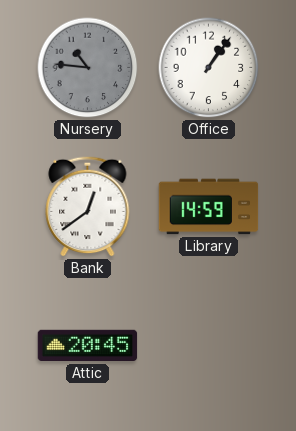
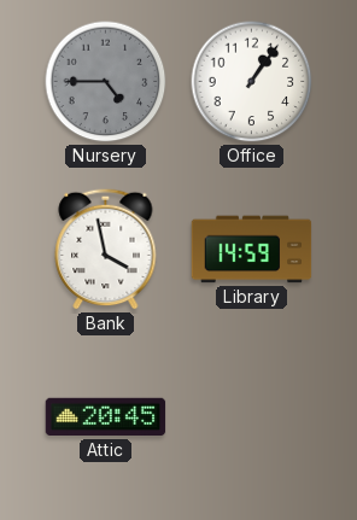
Nursery: 10:46 -> 4:45
Bank: 12:39 -> 3:58
